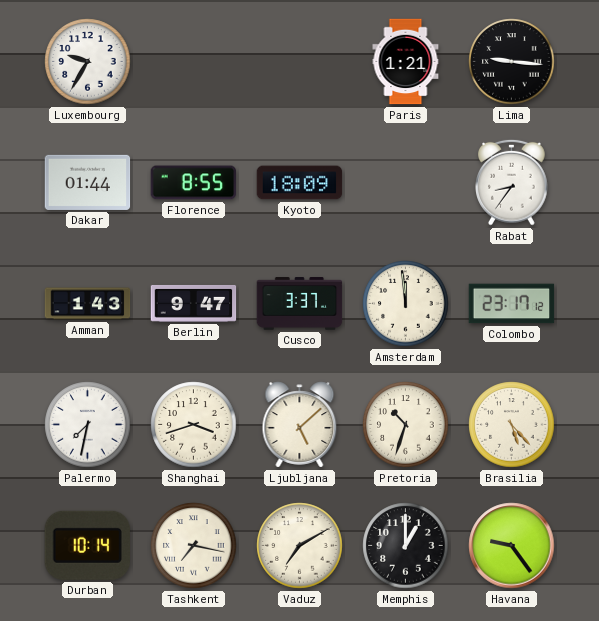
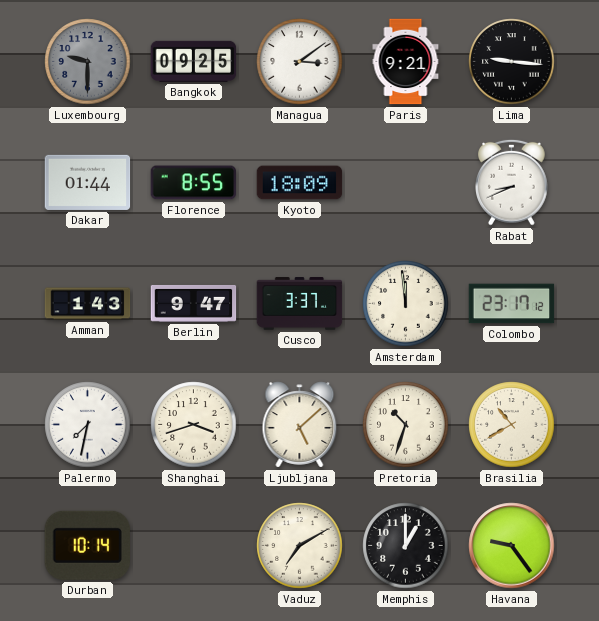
Luxembourg: 9:35 -> 9:30
Luxembourg dial: white -> grey
Bangkok: none -> 09:25
Managua: none -> 3:09
Paris: 1:21 -> 9:21
Rabat: 8:36 -> 8:41
Brasilia: 5:23 -> 10:40
Tashkent: 7:17 -> none
